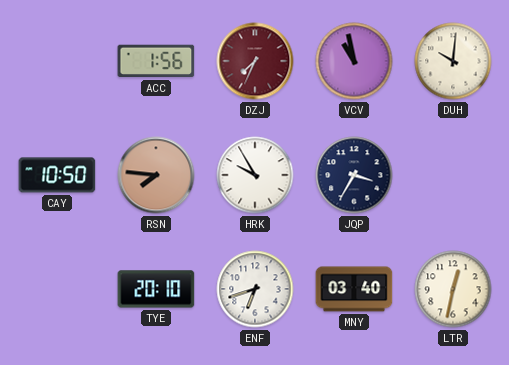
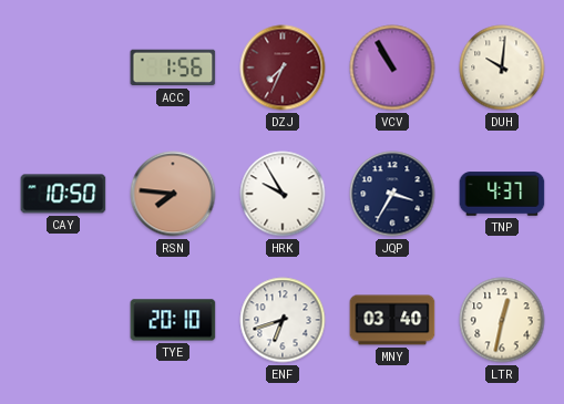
VCV: 10:58 -> 10:55
TNP: none -> 4:37
